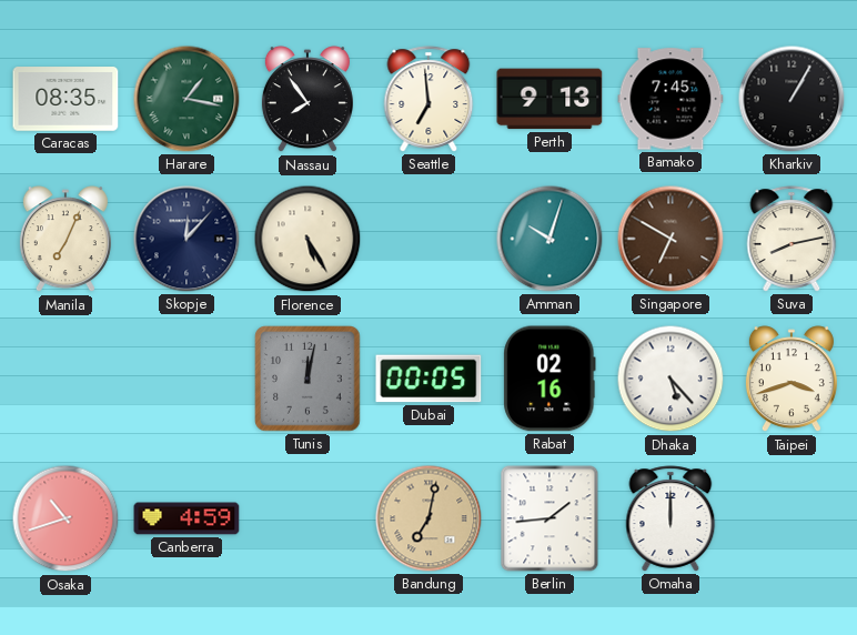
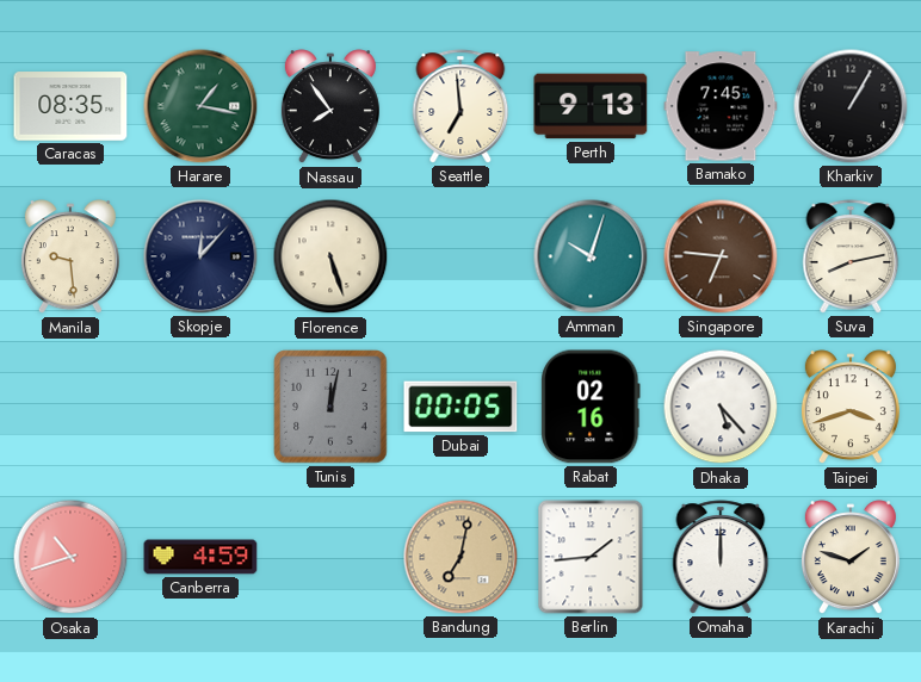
Manila: 7:04 -> 9:29
Florence: 5:25 -> 5:27
Singapore: 6:50 -> 6:46
Karachi: none -> 1:48
